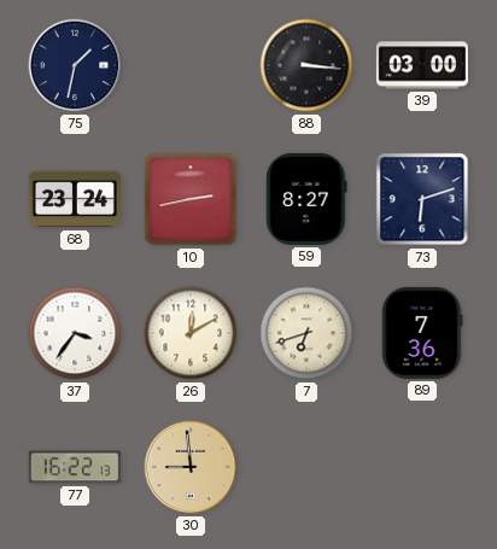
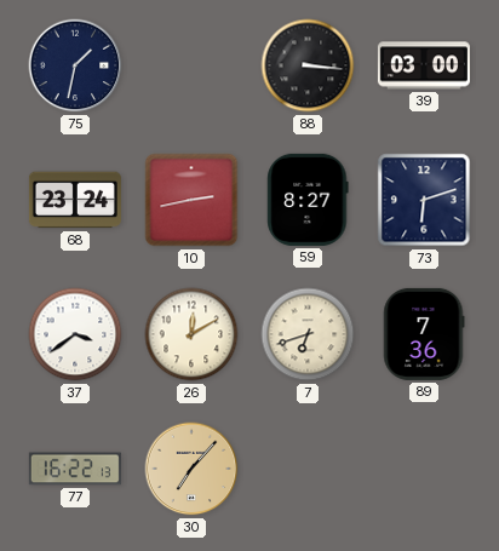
37: 3:36 -> 3:39
30: 8:59 -> 7:07
